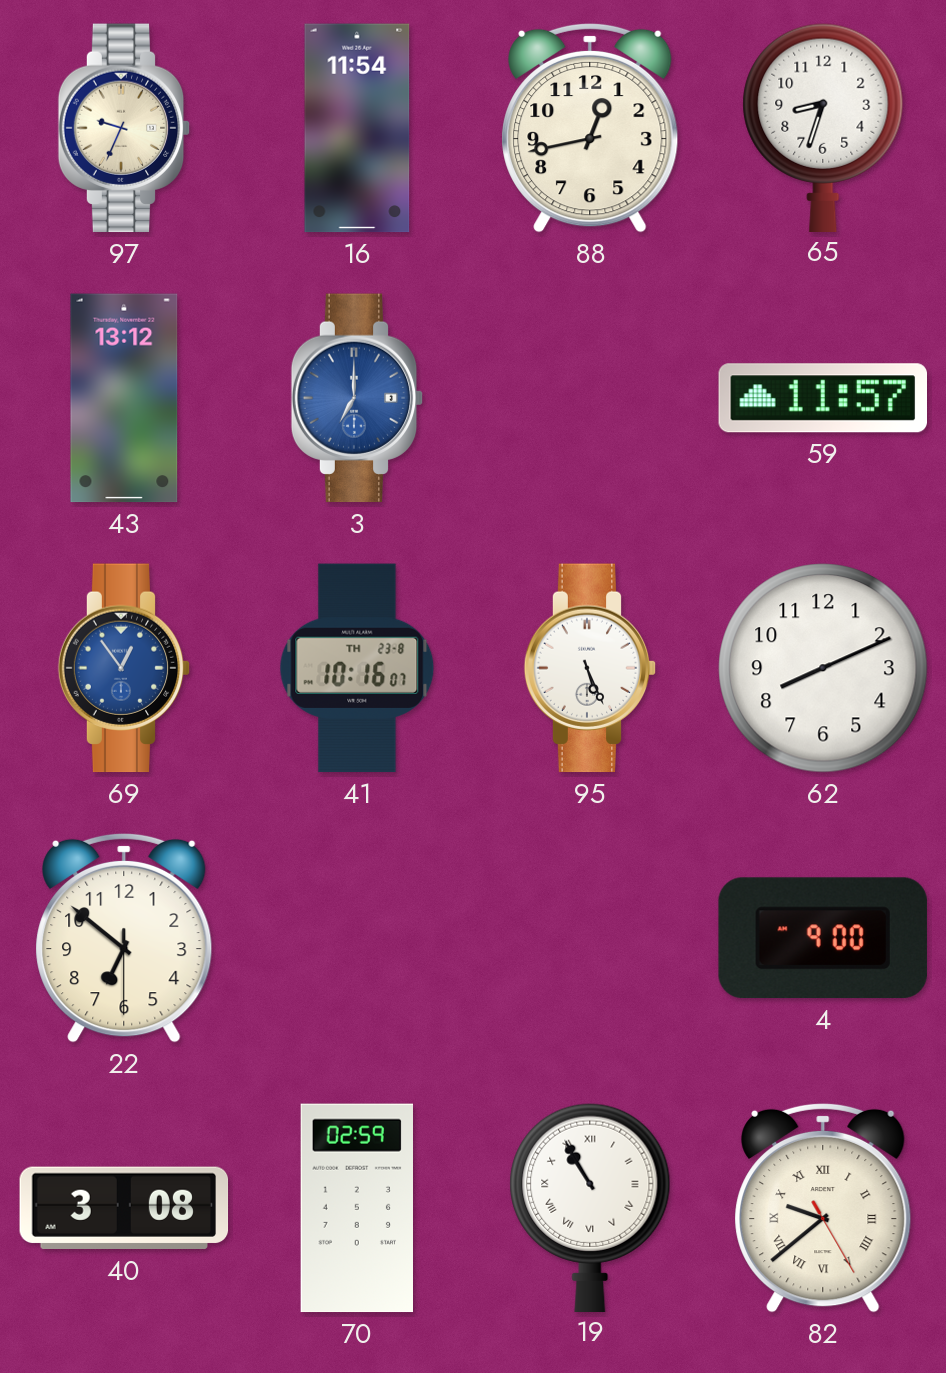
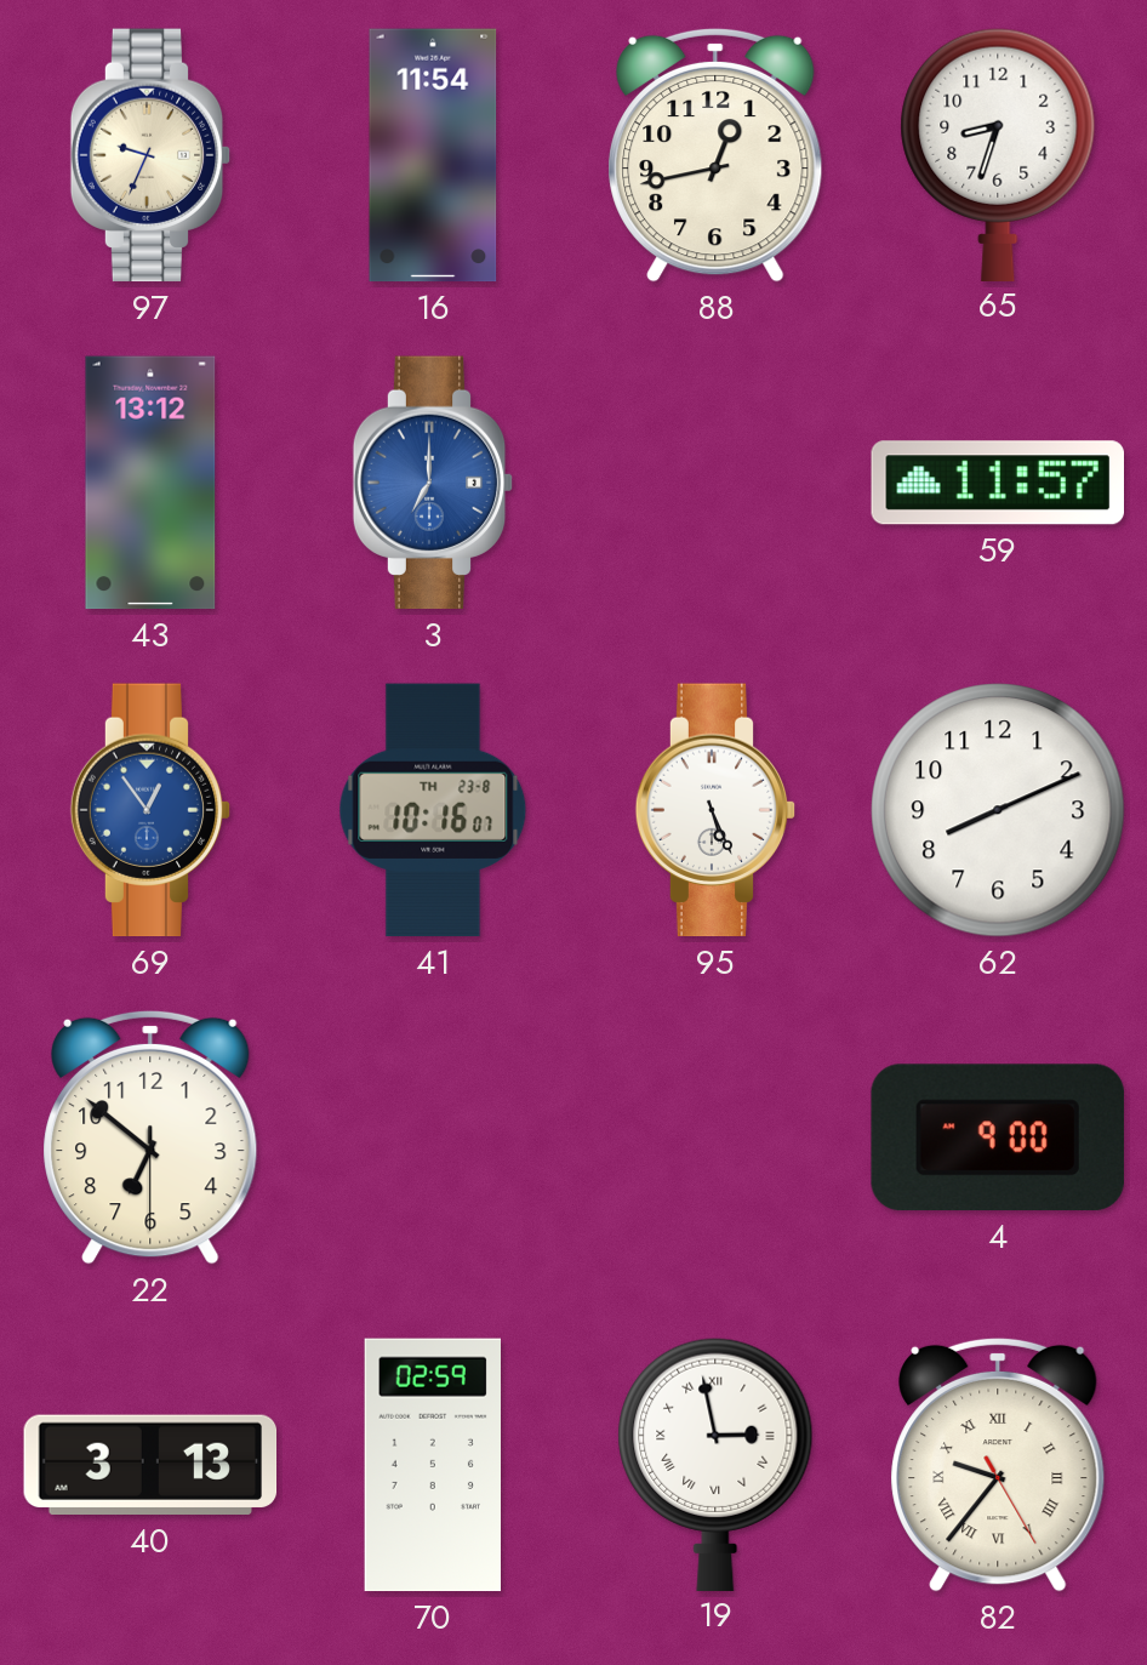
40: 3:08 -> 3:13
19: 10:55 -> 2:58
82: 9:38 -> 9:36
